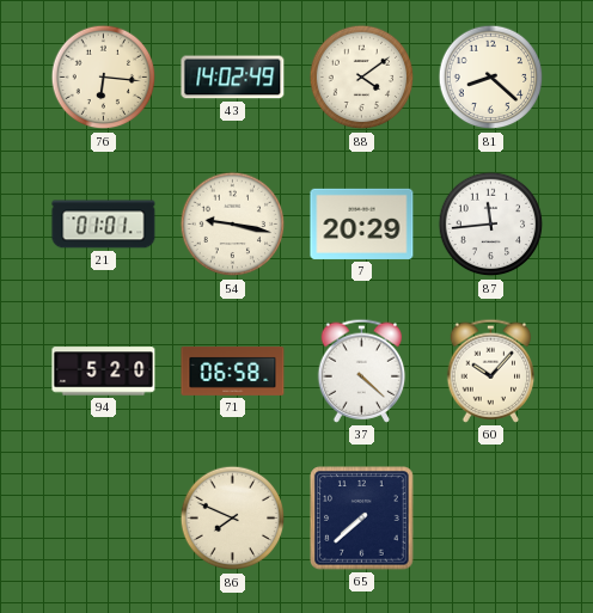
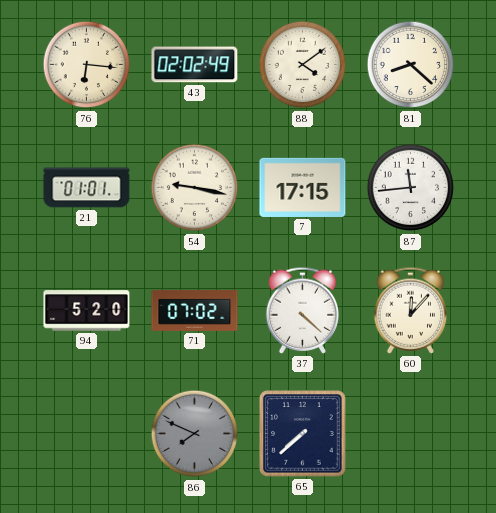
43: 14:02 -> 02:02
7: 20:29 -> 17:15
71: 06:58 -> 07:02
60: 10:07 -> 12:07
86 dial: cream -> grey
